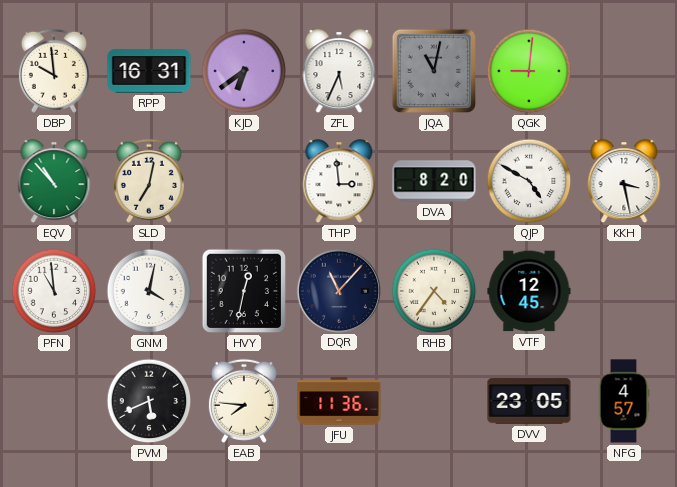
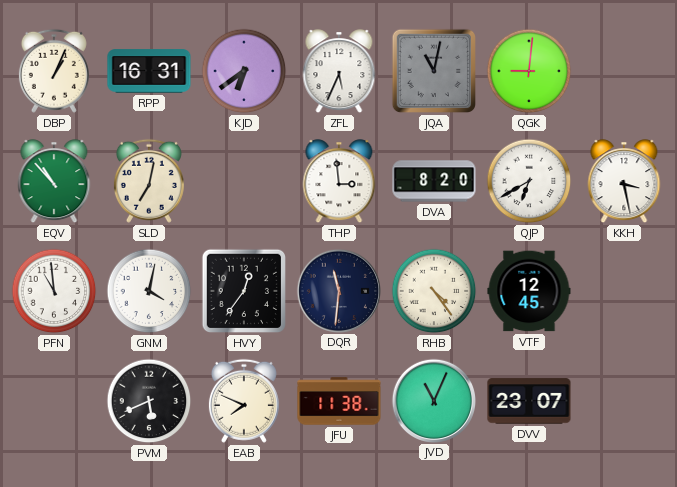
DBP: 9:59 -> 1:04
QJP: 4:50 -> 6:40
HVY: 12:32 -> 12:36
DQR: 11:07 -> 11:31
RHB: 4:36 -> 4:24
EAB: 7:46 -> 7:49
JFU: 11:36 -> 11:38
JVD: none -> 11:04
DVV: 23:05 -> 23:07
NFG: 4:57 -> none
